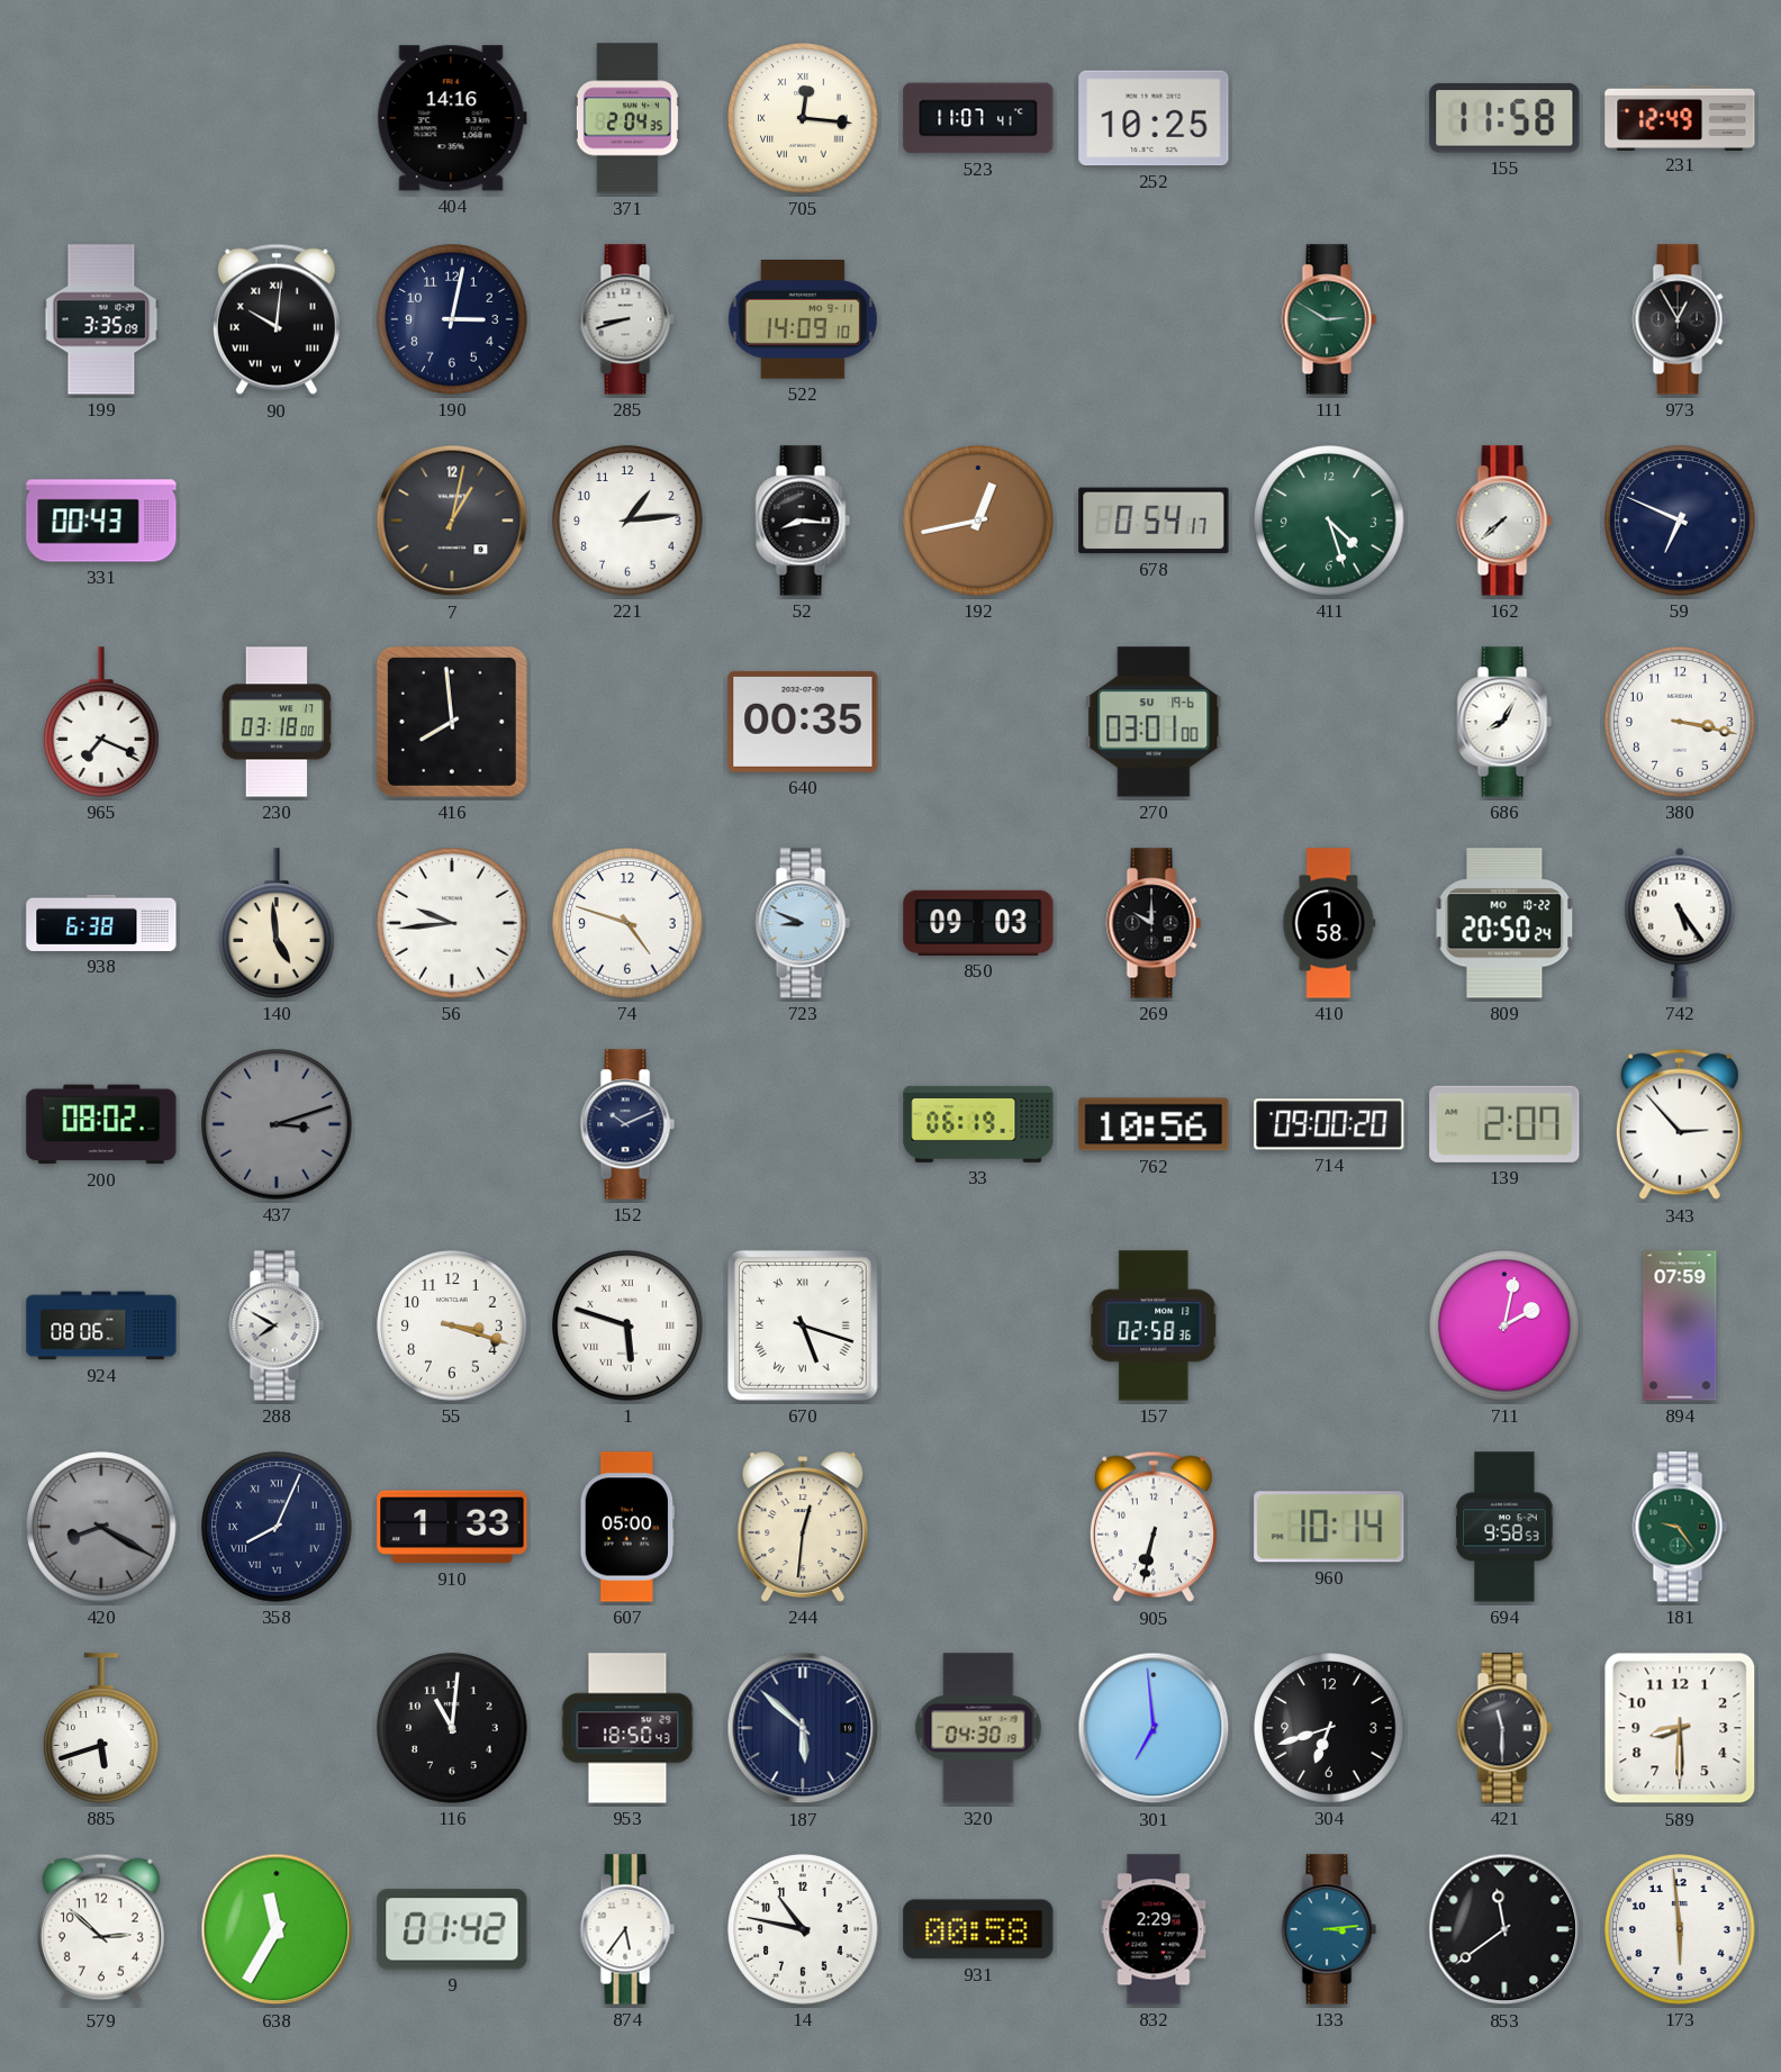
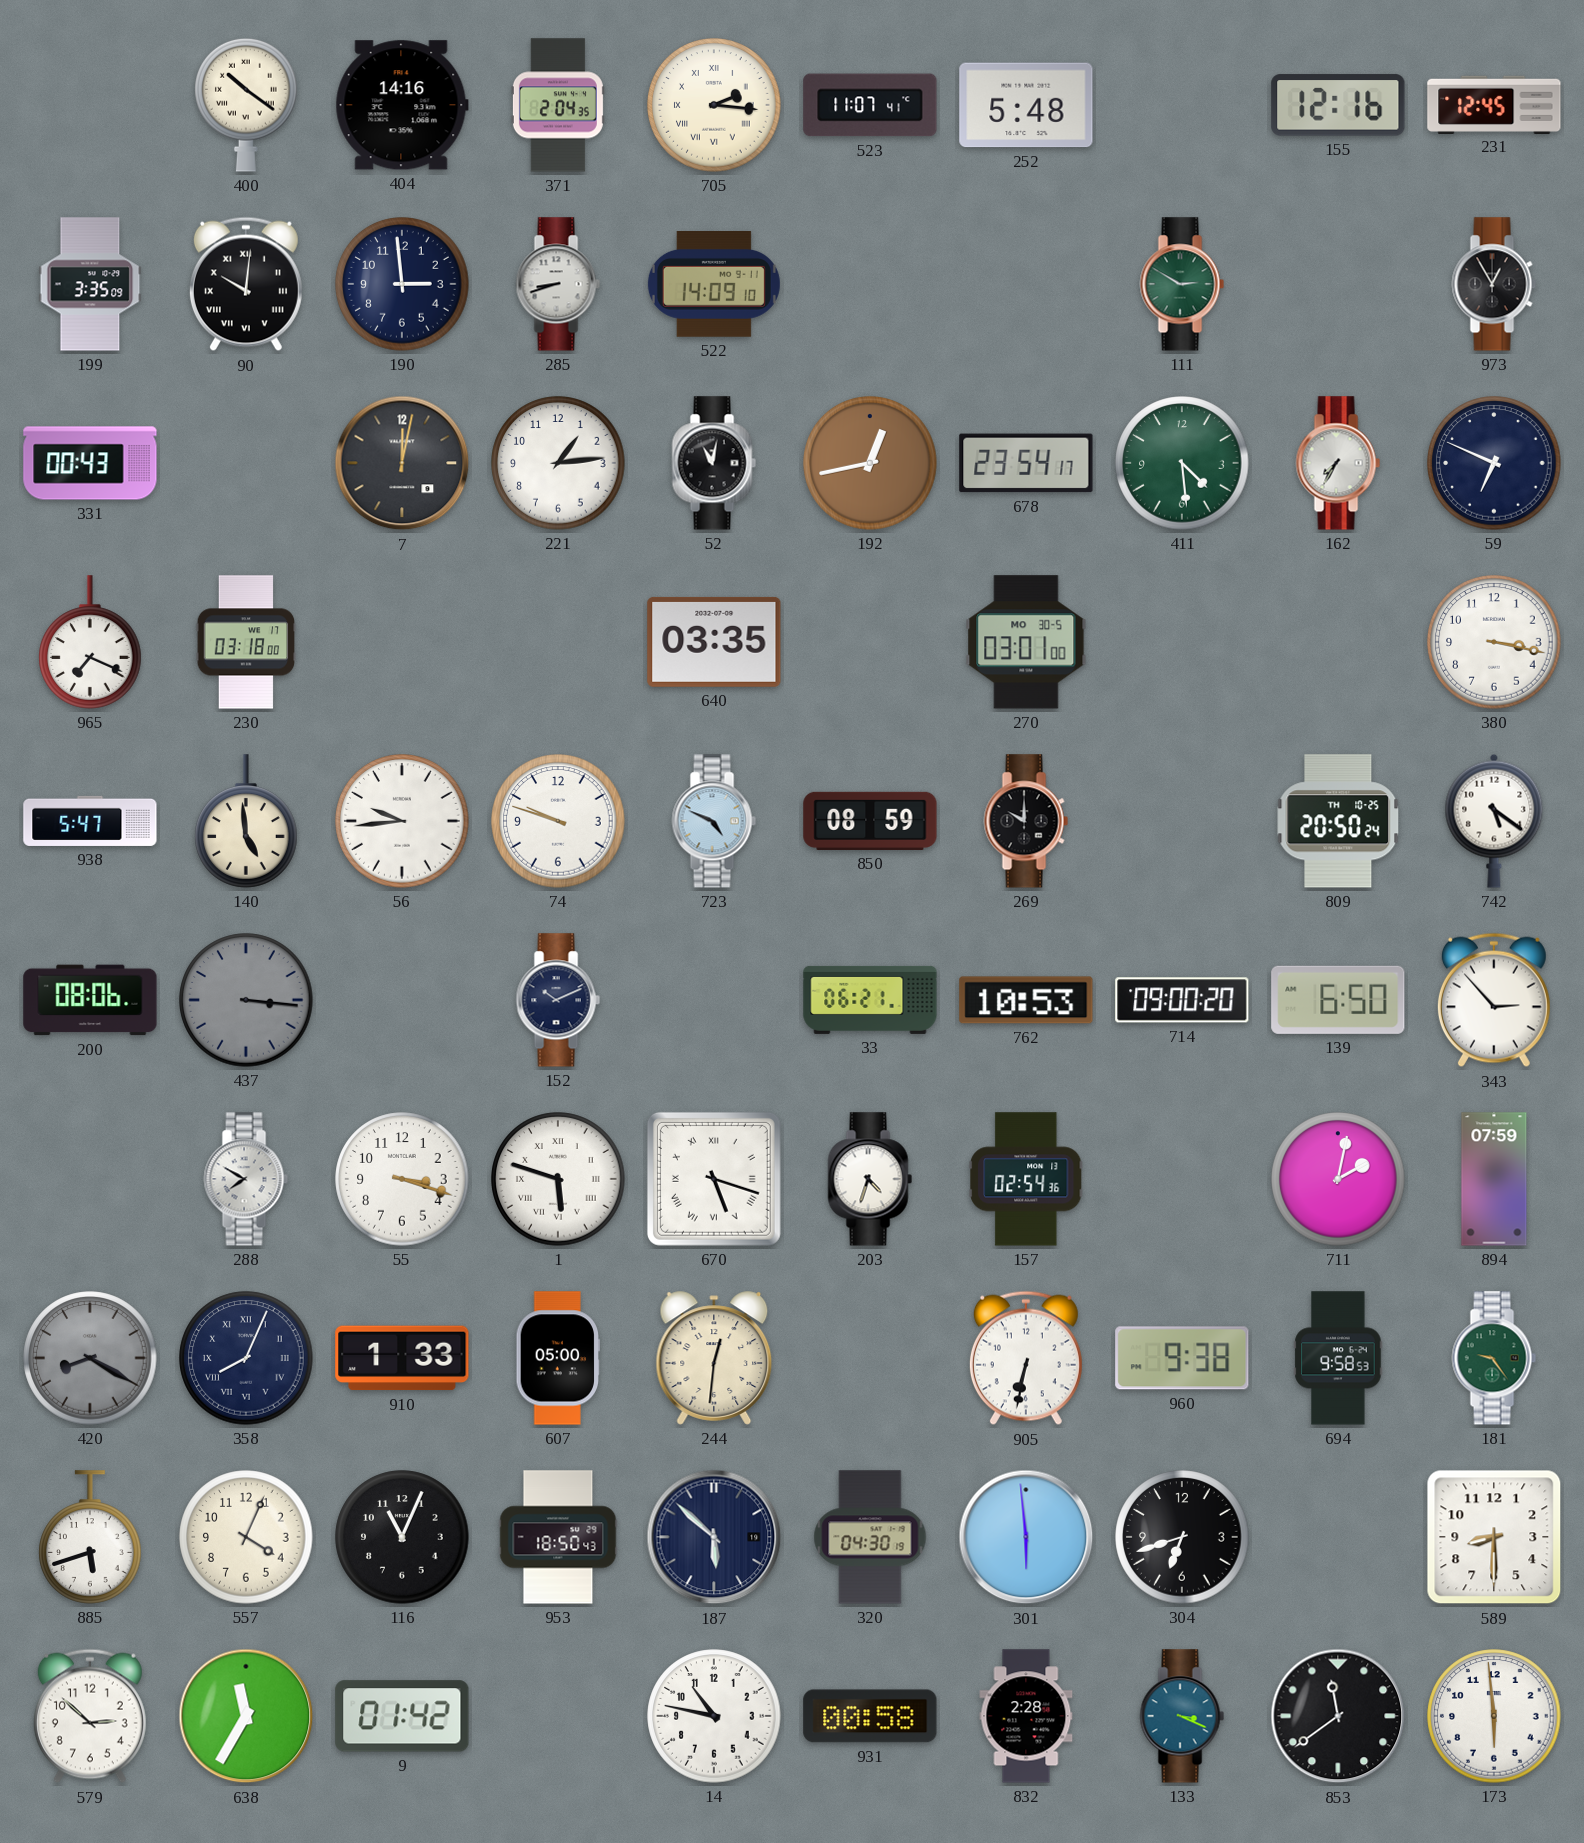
400: none -> 10:21
705: 12:16 -> 2:16
252: 10:25 -> 5:48
155: 11:58 -> 12:16
231: 12:49 -> 12:45
190: 3:02 -> 2:59
7: 1:02 -> 12:02
52: 8:16 -> 11:02
678: 0:54 -> 23:54
411: 4:27 -> 4:29
162: 7:38 -> 7:35
416: 7:59 -> none
640: 00:35 -> 03:35
270 date: SU 19-6 -> MO 30-5
686: 8:05 -> none
938: 6:38 -> 5:47
74: 4:48 -> 9:48
723: 8:49 -> 4:49
850: 09:03 -> 08:59
410: 1:58 -> none
809 date: MO 10-22 -> TH 10-25
742: 5:24 -> 5:21
200: 08:02 -> 08:06
437: 3:12 -> 3:16
33: 06:19 -> 06:21
762: 10:56 -> 10:53
139: 2:07 -> 6:50
924: 08:06 -> none
203: none -> 4:33
157: 02:58 -> 02:54
960: 10:14 -> 9:38
557: none -> 4:04
116: 11:01 -> 11:04
301: 6:59 -> 5:59
421: 11:30 -> none
874: 5:36 -> none
832: 2:29 -> 2:28
133: 3:14 -> 3:19
